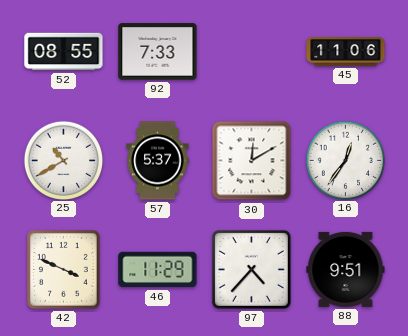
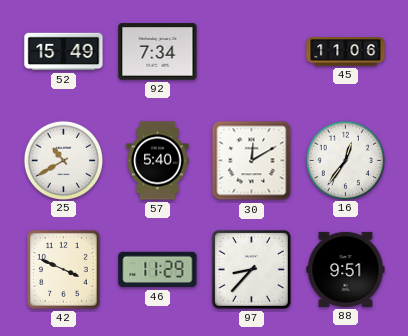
52: 08:55 -> 15:49
92: 7:33 -> 7:34
57: 5:37 -> 5:40
97: 4:37 -> 8:37
